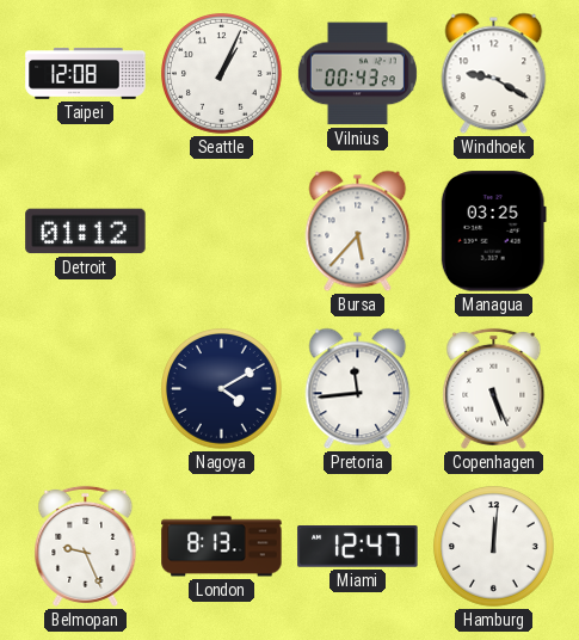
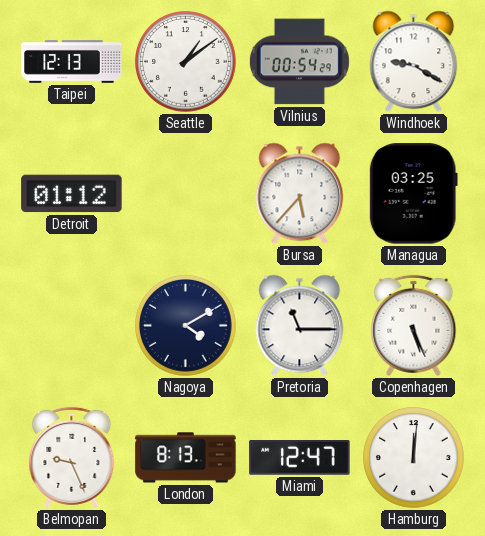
Taipei: 12:08 -> 12:13
Seattle: 1:04 -> 1:09
Vilnius: 00:43 -> 00:54
Pretoria: 11:44 -> 11:15
